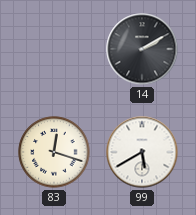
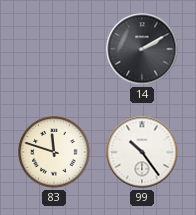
83: 12:18 -> 11:48
99: 5:40 -> 10:24
